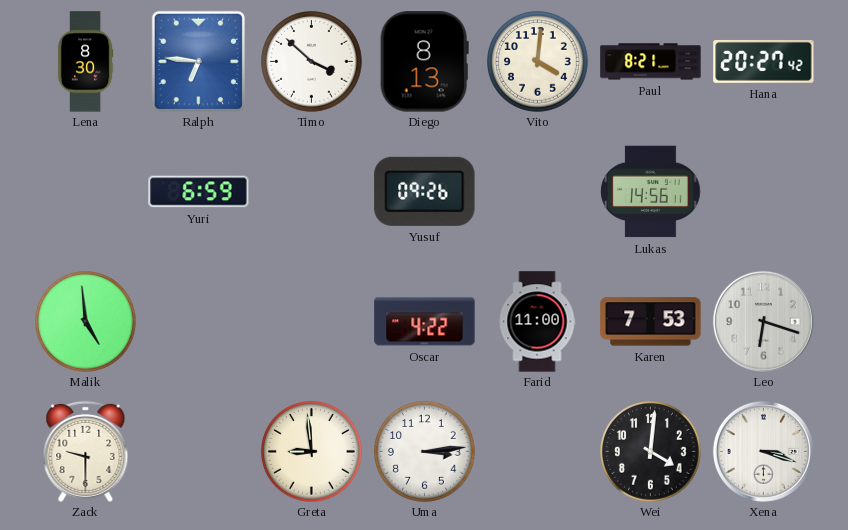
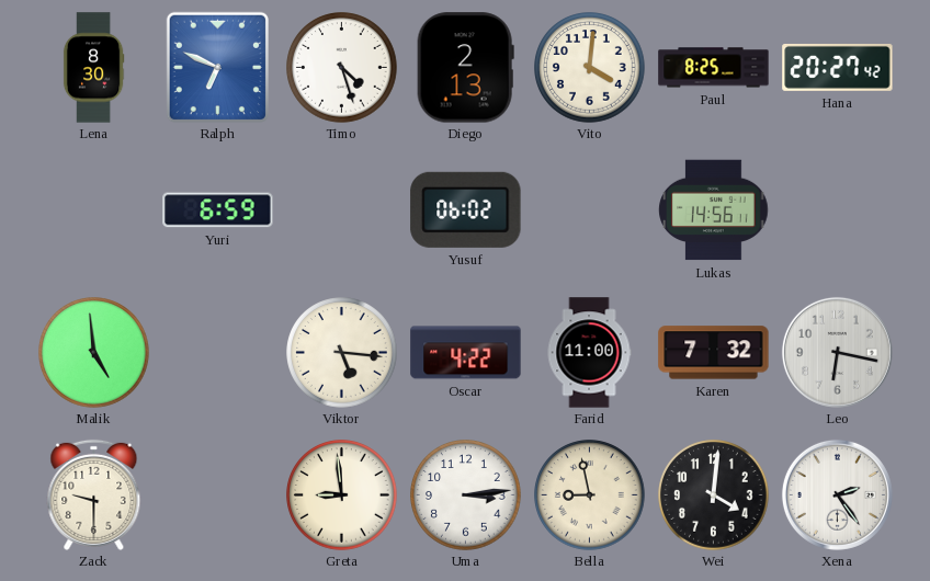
Ralph: 6:46 -> 6:49
Timo: 3:52 -> 4:27
Diego: 8:13 -> 2:13
Paul: 8:21 -> 8:25
Yusuf: 09:26 -> 06:02
Viktor: none -> 5:16
Karen: 7:53 -> 7:32
Leo: 6:18 -> 6:17
Bella: none -> 8:58
Xena: 3:18 -> 2:24
